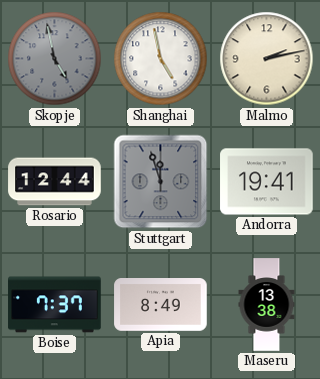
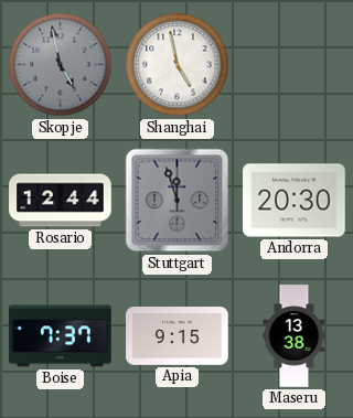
Malmo: 2:13 -> none
Andorra: 19:41 -> 20:30
Apia: 8:49 -> 9:15
